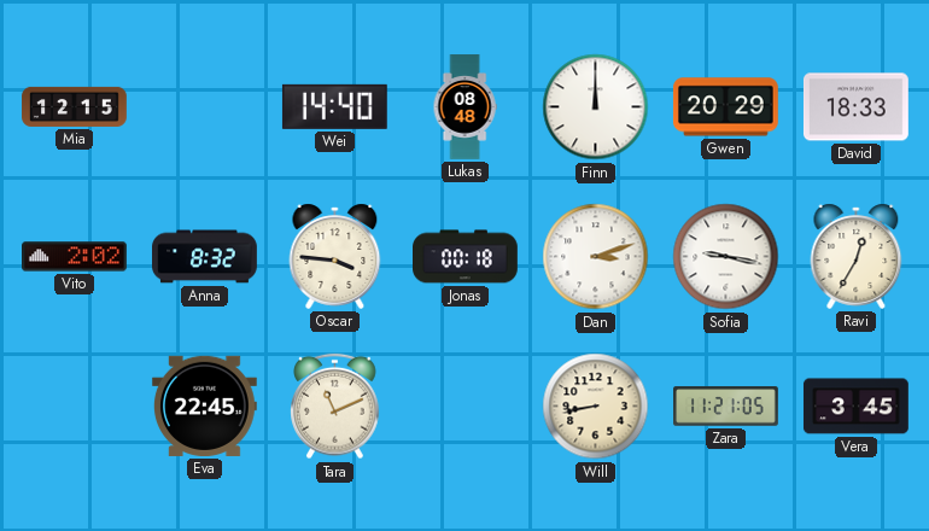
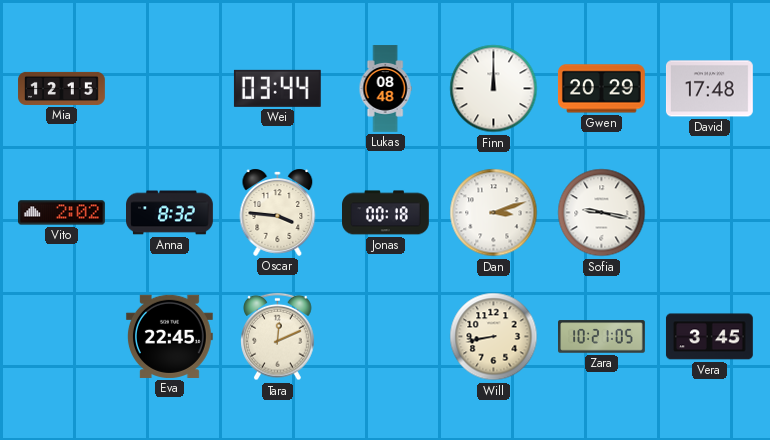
Wei: 14:40 -> 03:44
David: 18:33 -> 17:48
Ravi: 12:35 -> none
Tara: 11:11 -> 12:11
Zara: 11:21 -> 10:21
